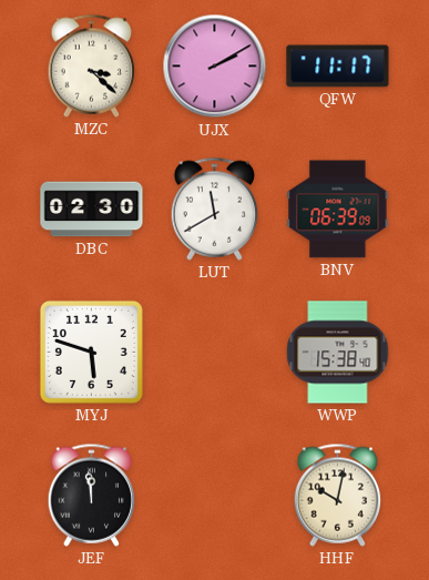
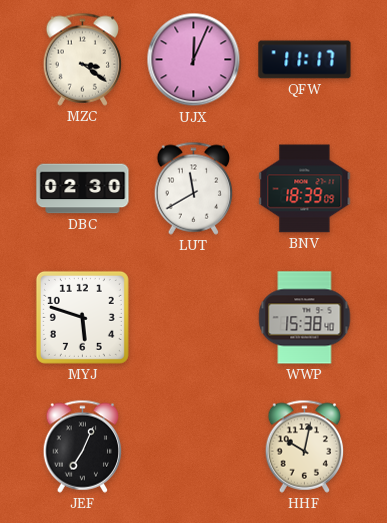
MZC: 3:22 -> 3:21
UJX: 2:10 -> 12:04
BNV: 06:39 -> 18:39
JEF: 11:59 -> 7:04
